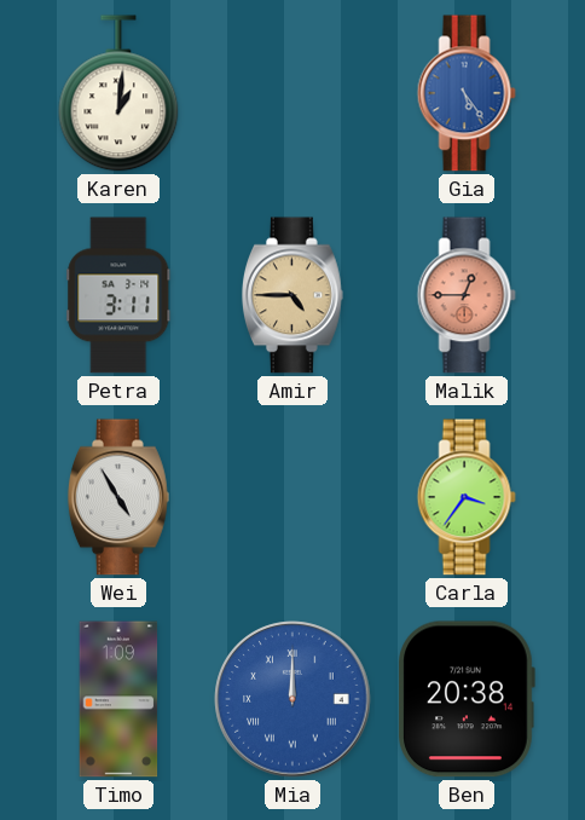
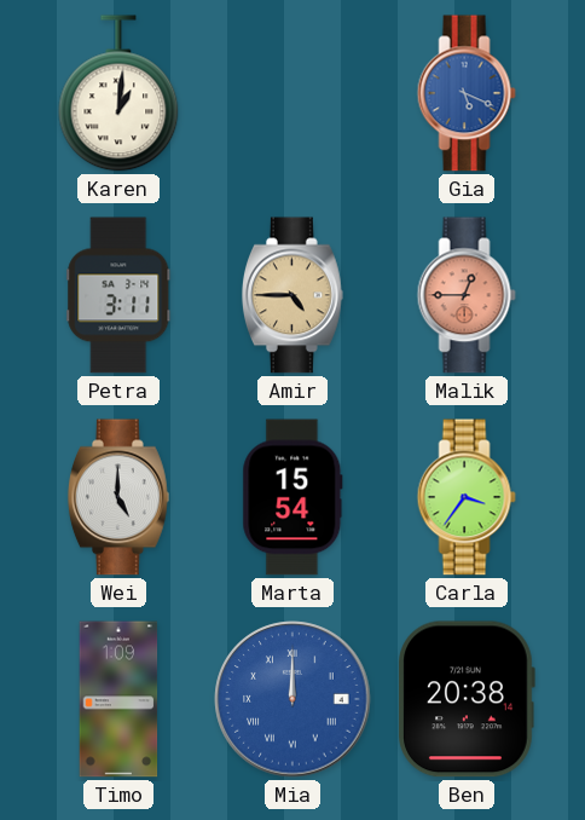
Gia: 5:24 -> 5:19
Wei: 4:55 -> 5:00
Marta: none -> 15:54
